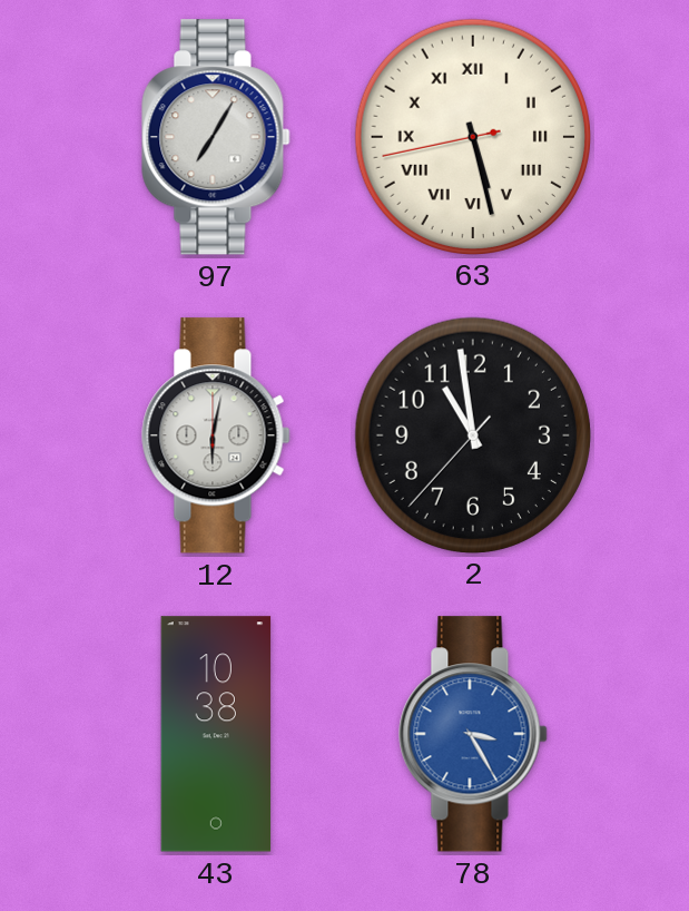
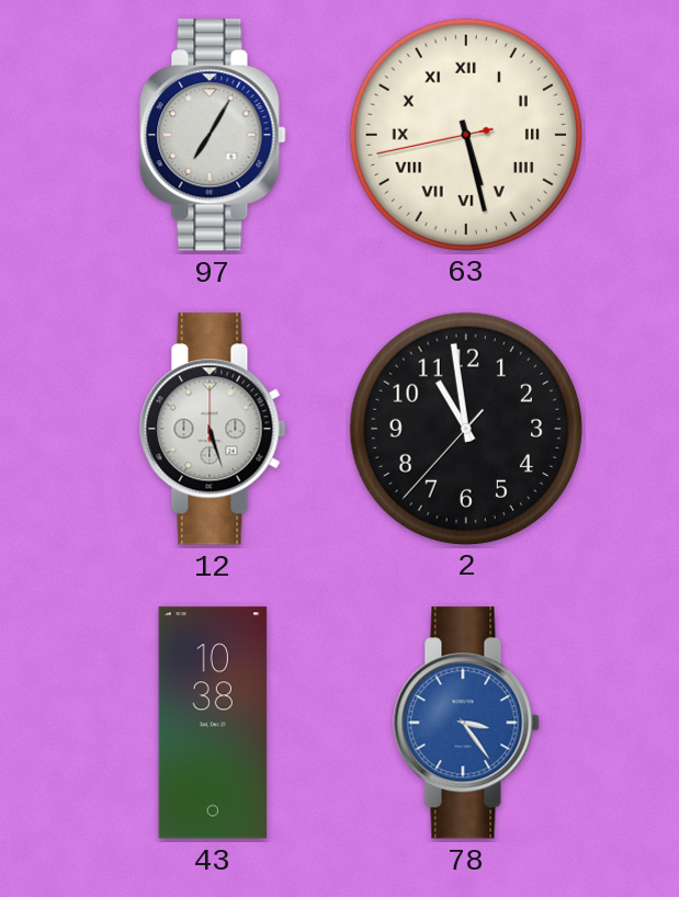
12: 6:02 -> 5:27
78: 3:25 -> 3:24
